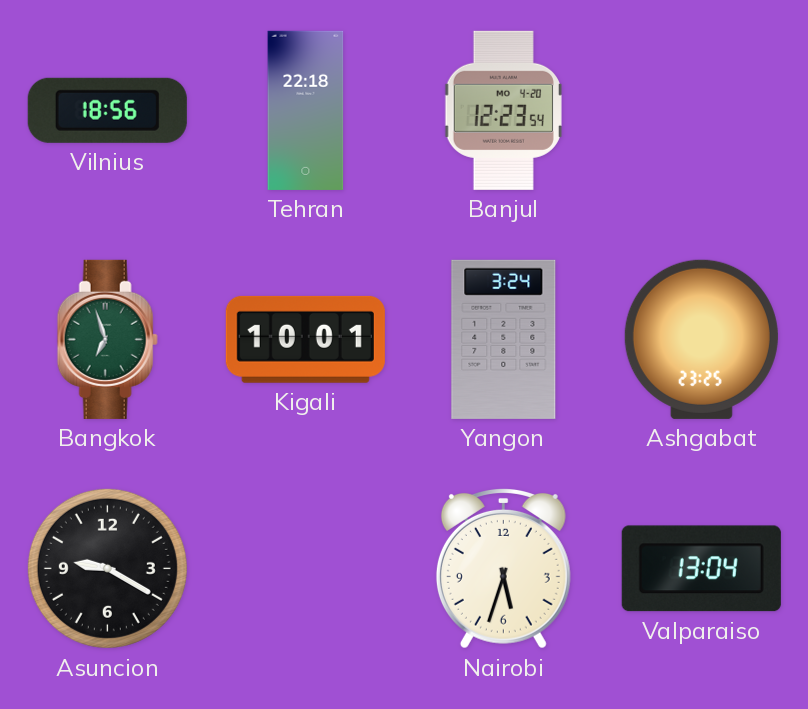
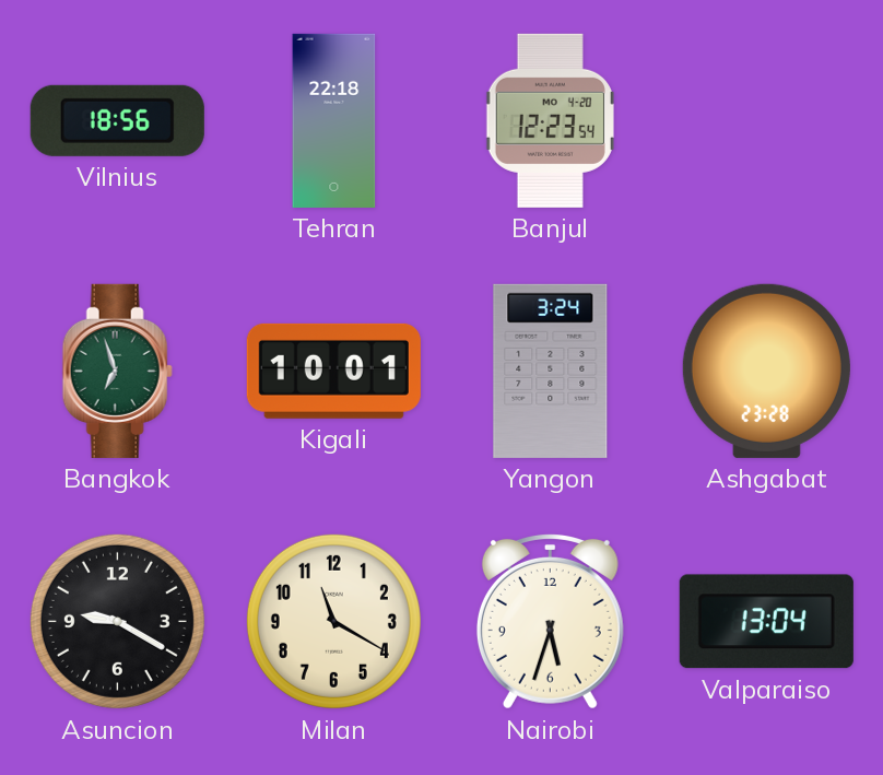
Ashgabat: 23:25 -> 23:28
Milan: none -> 11:20
